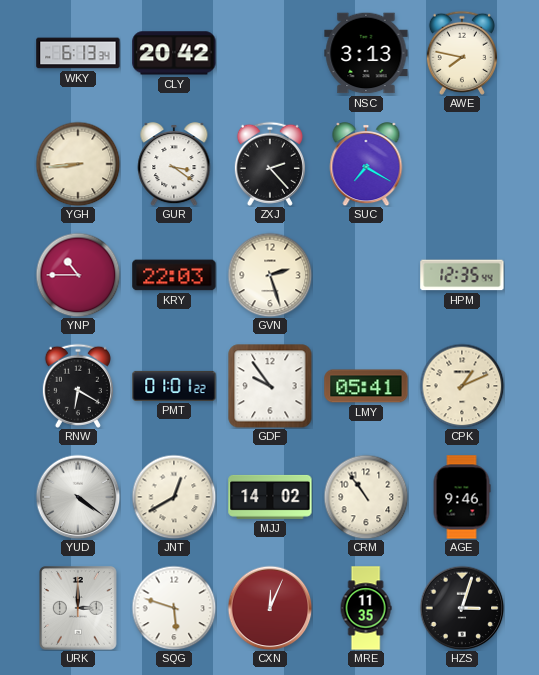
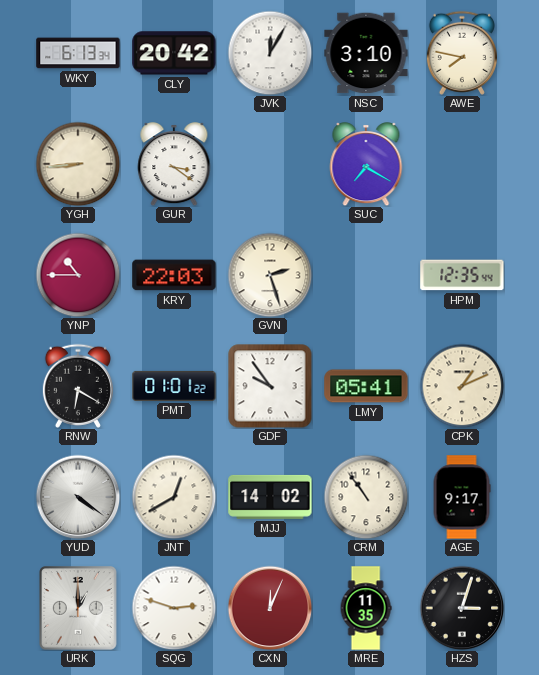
JVK: none -> 12:05
NSC: 3:13 -> 3:10
ZXJ: 2:23 -> none
AGE: 9:46 -> 9:17
URK: 3:00 -> 1:00
SQG: 5:48 -> 2:48
